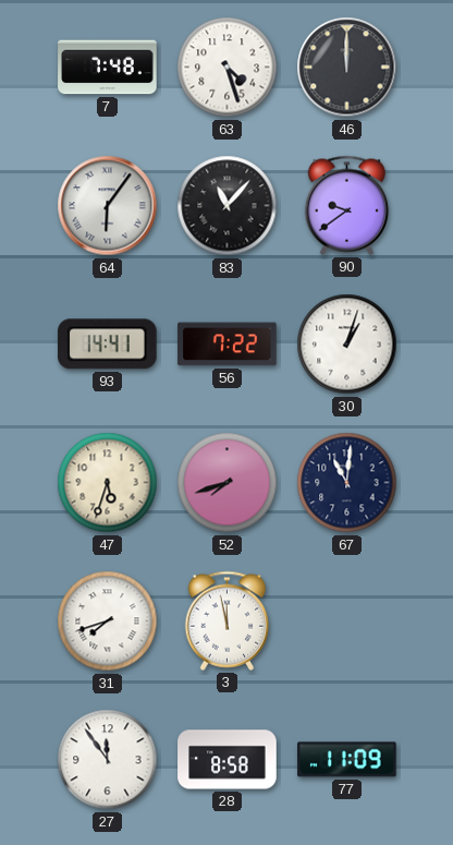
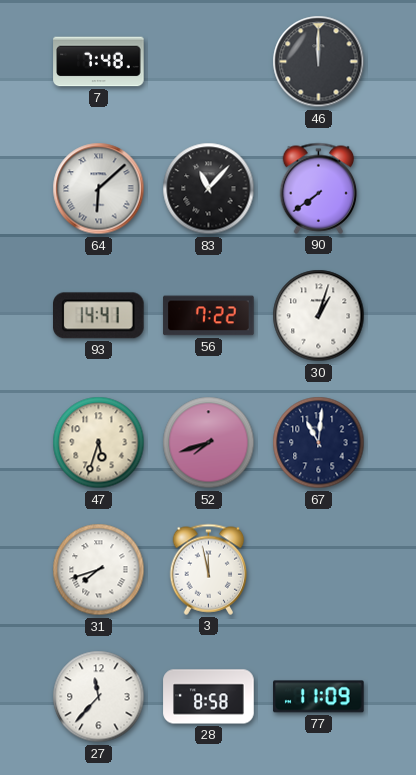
63: 4:27 -> none
64: 6:06 -> 6:08
90: 9:39 -> 7:39
27: 11:54 -> 11:37
